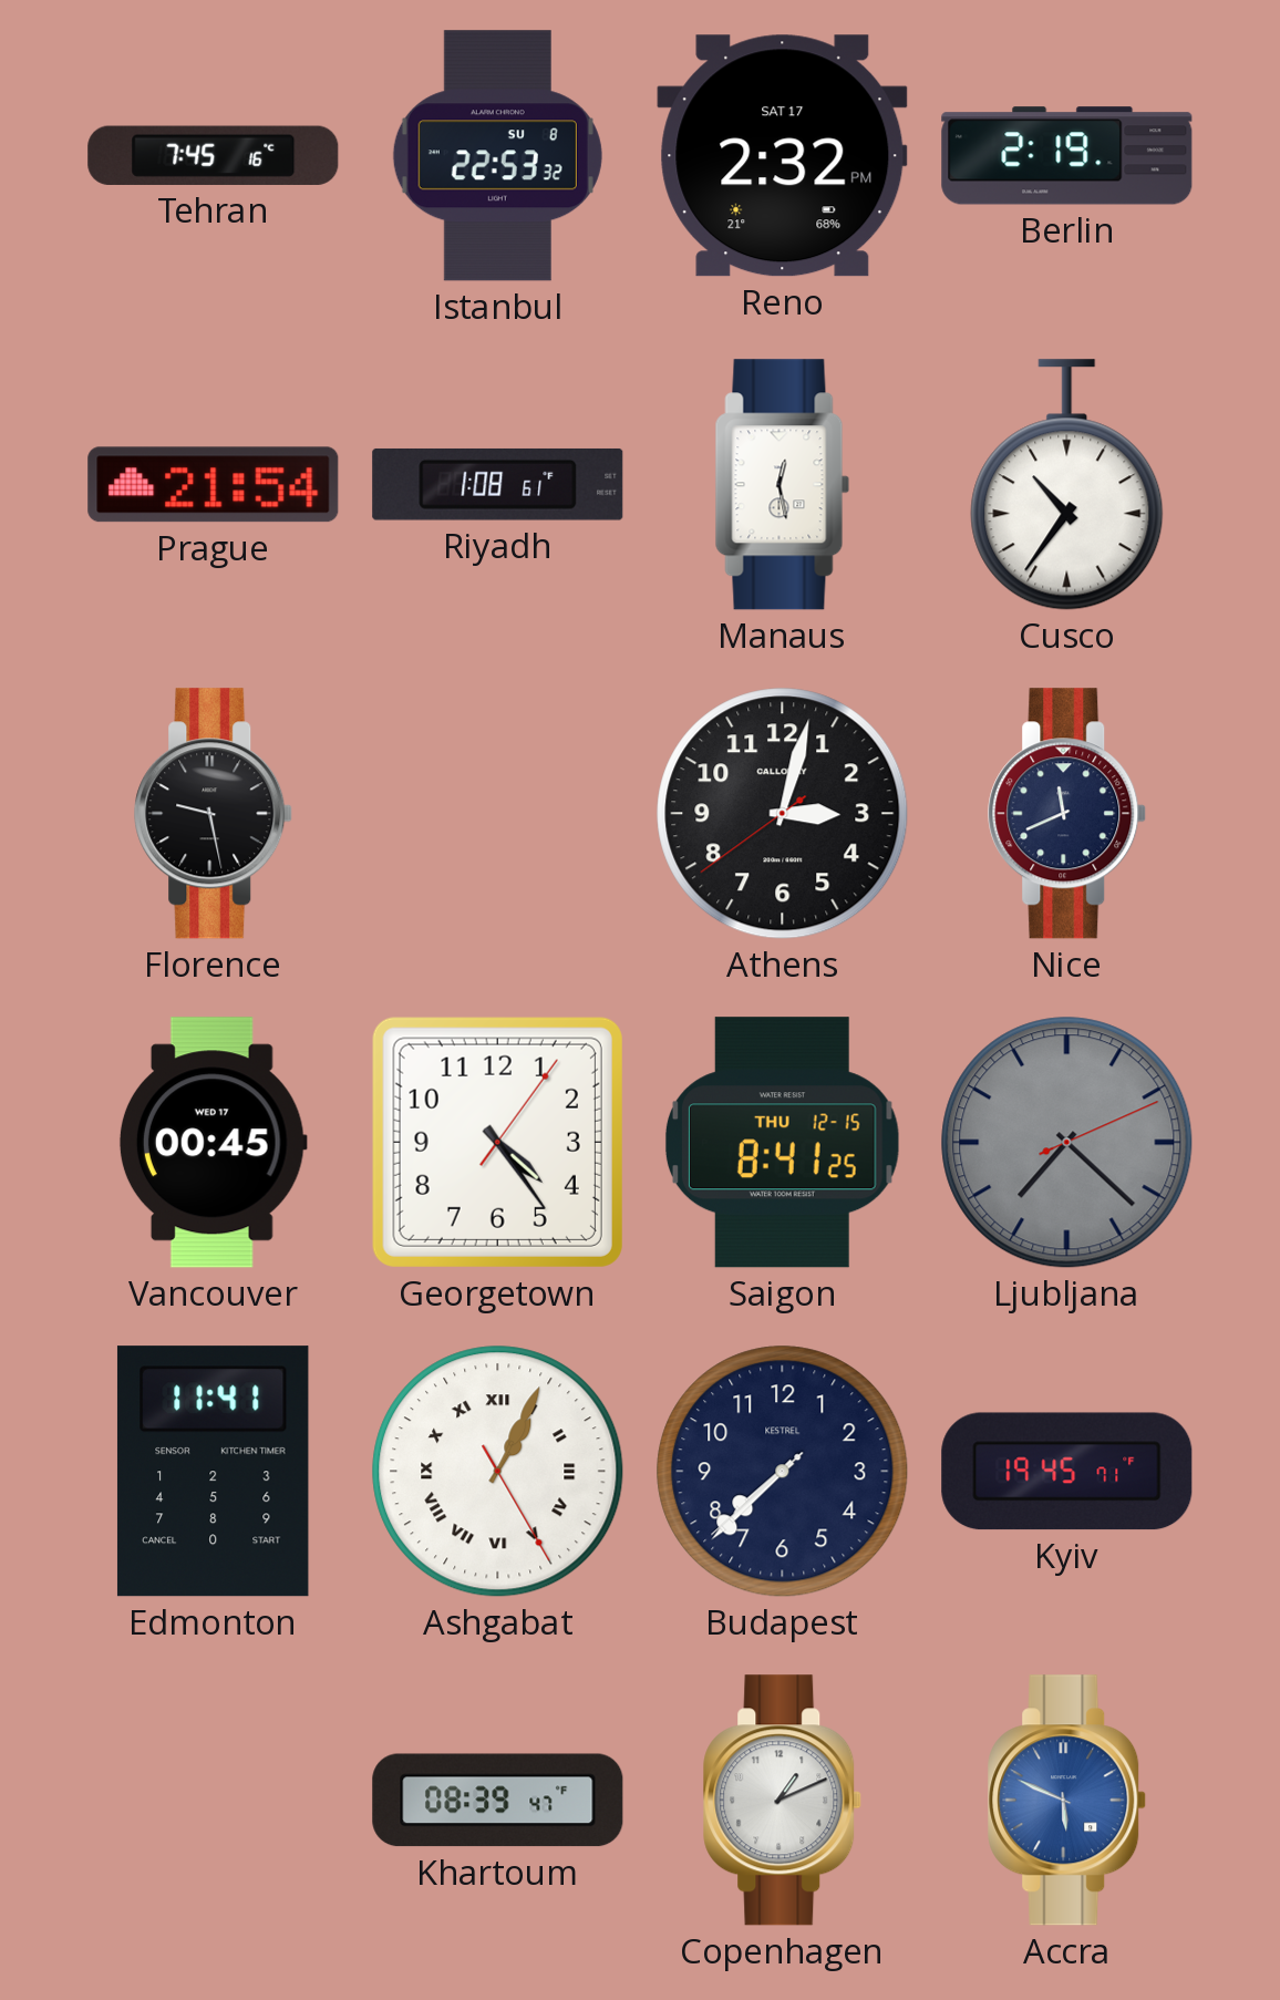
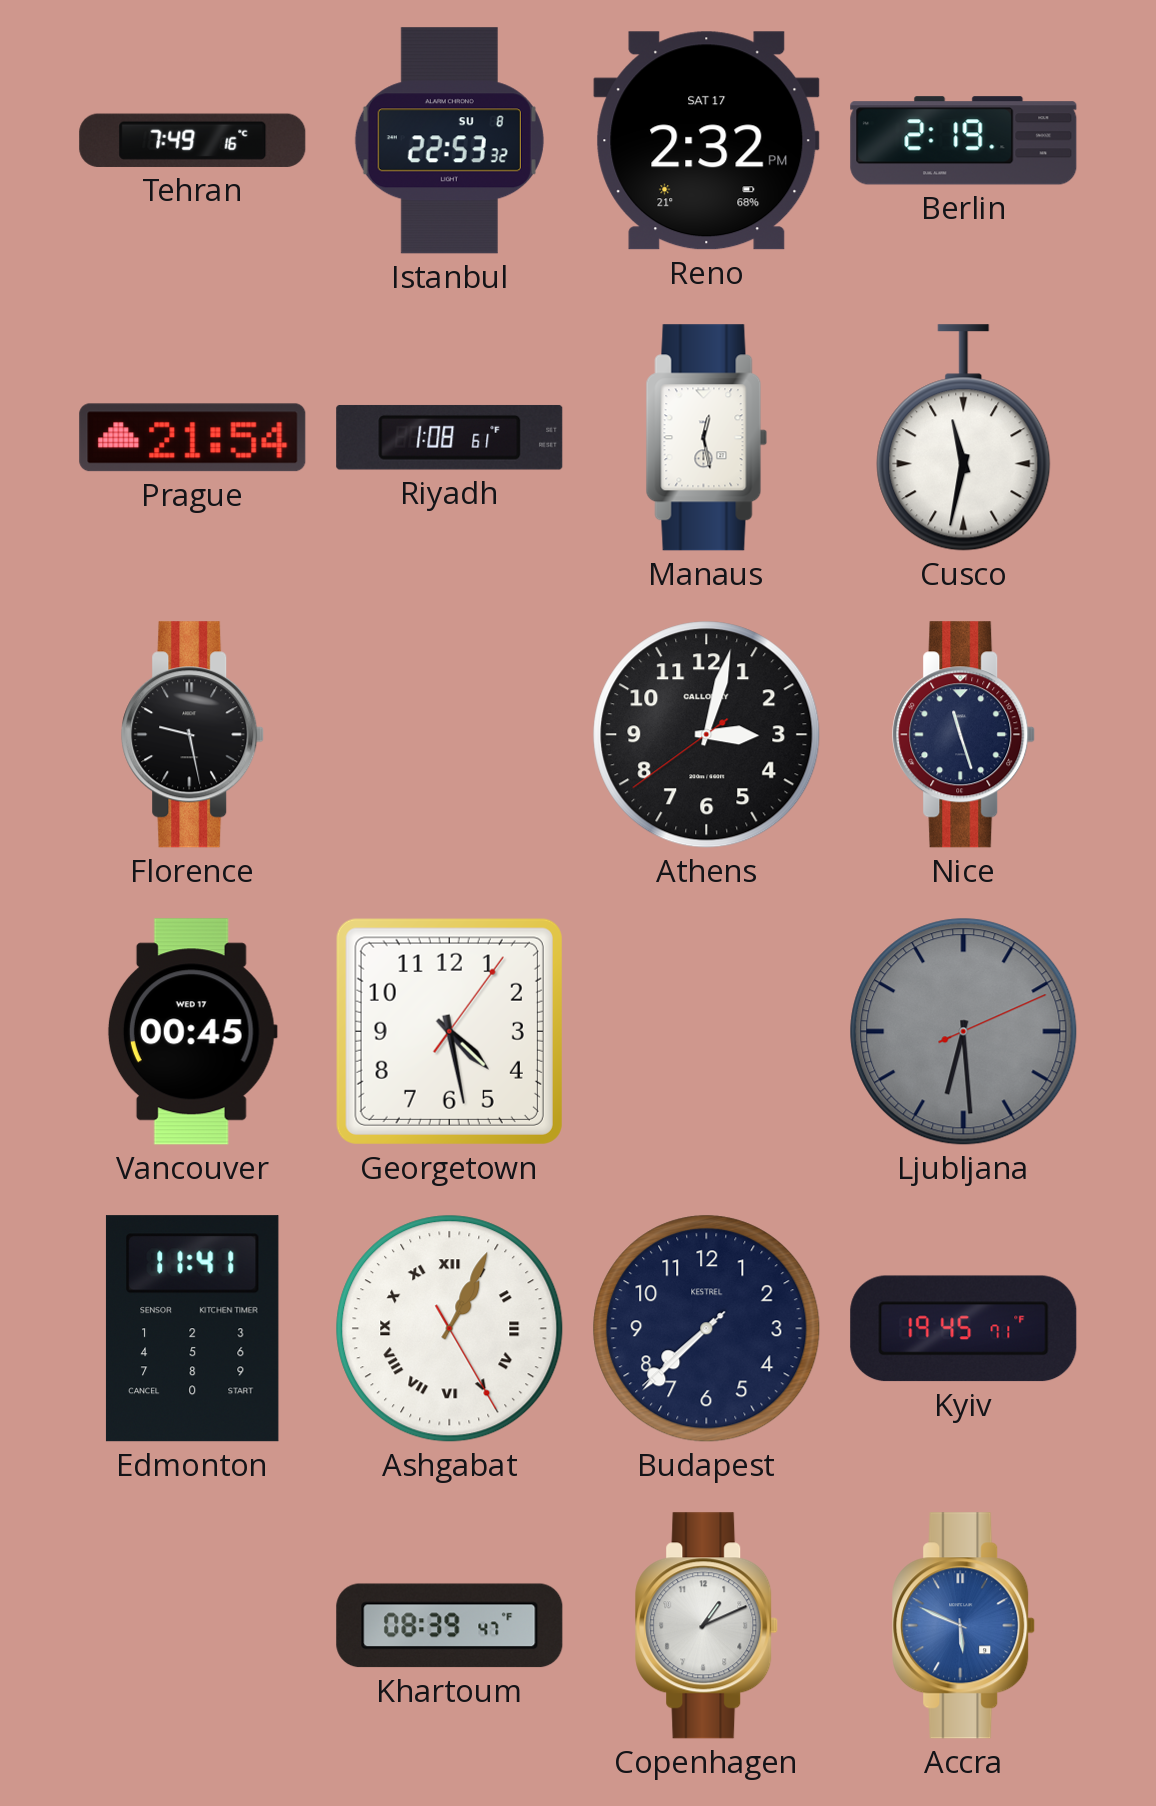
Tehran: 7:45 -> 7:49
Cusco: 10:36 -> 11:32
Nice: 11:41 -> 11:27
Georgetown: 4:24 -> 4:28
Saigon: 8:41 -> none
Ljubljana: 7:22 -> 6:29
